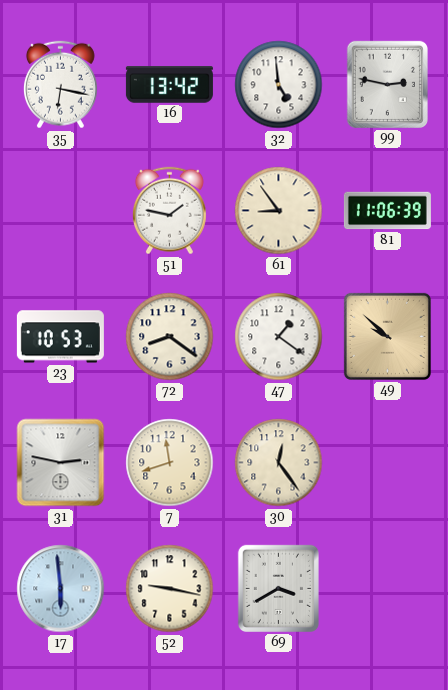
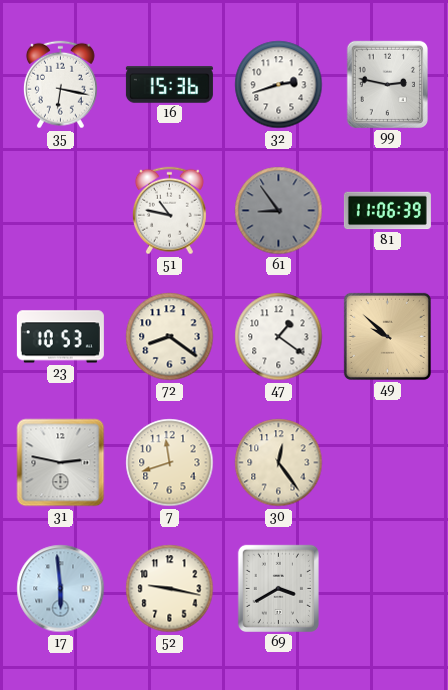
16: 13:42 -> 15:36
32: 4:59 -> 2:42
51: 1:47 -> 10:47
61 dial: cream -> grey
